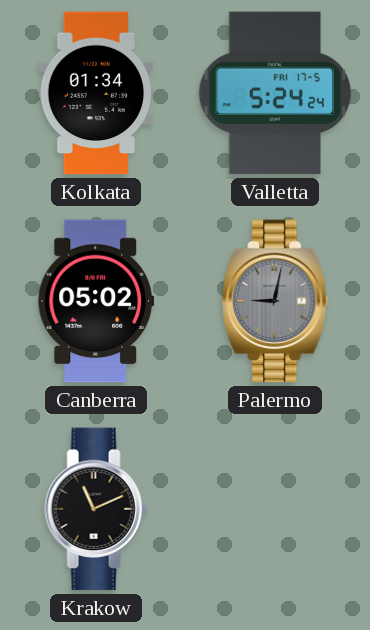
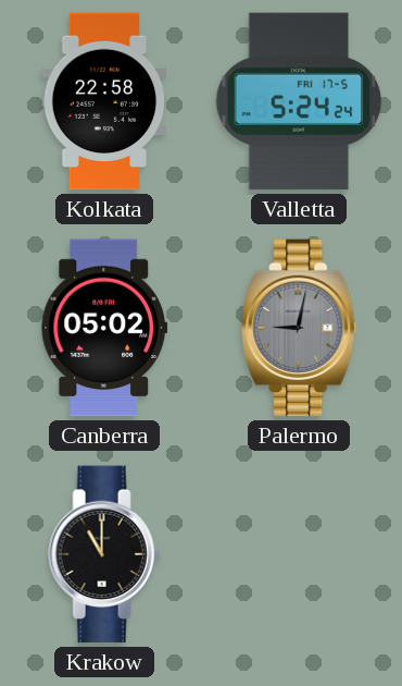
Kolkata: 01:34 -> 22:58
Krakow: 11:11 -> 11:00
